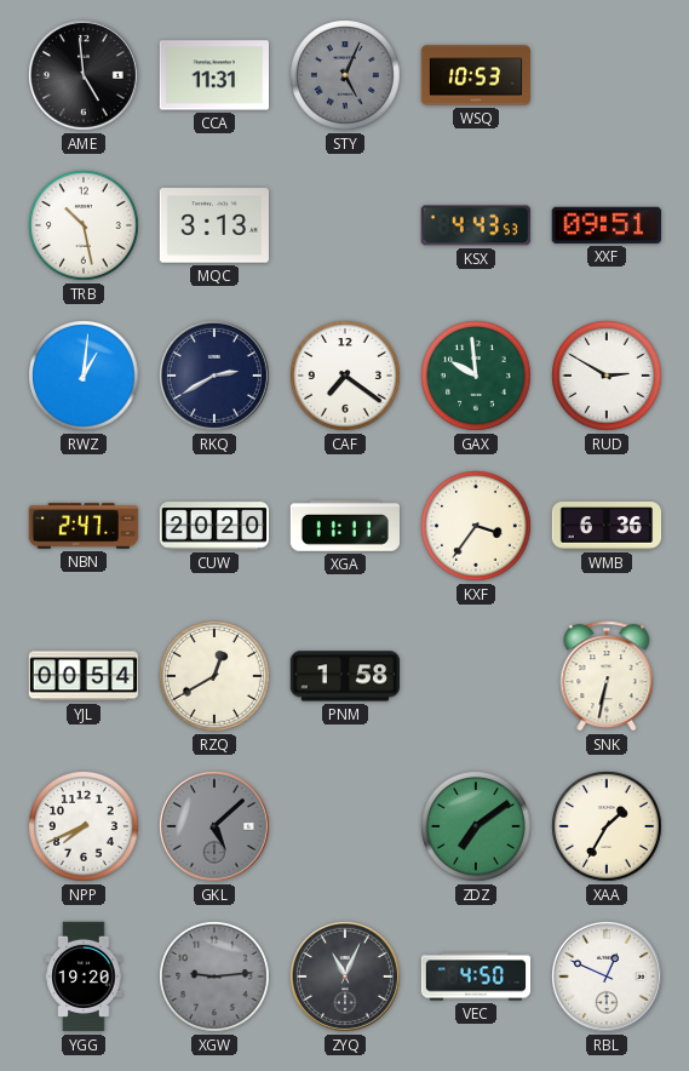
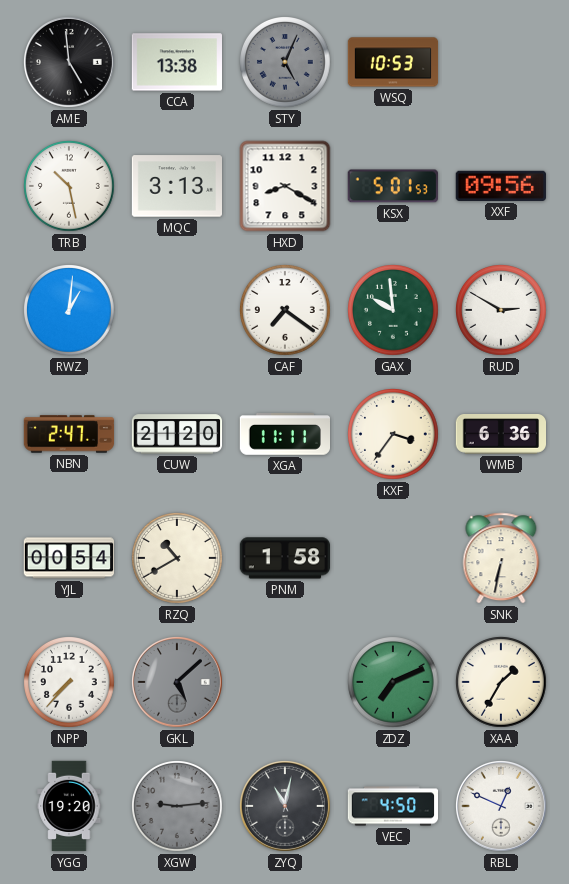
CCA: 11:31 -> 13:38
HXD: none -> 8:20
KSX: 4:43 -> 5:01
XXF: 09:51 -> 09:56
RKQ: 2:40 -> none
CUW: 20:20 -> 21:20
RZQ: 12:40 -> 10:40
NPP: 7:41 -> 7:37
ZDZ: 7:09 -> 7:11
ZYQ: 11:04 -> 11:02
